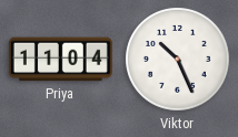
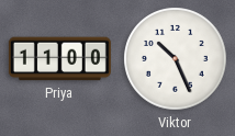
Priya: 11:04 -> 11:00
